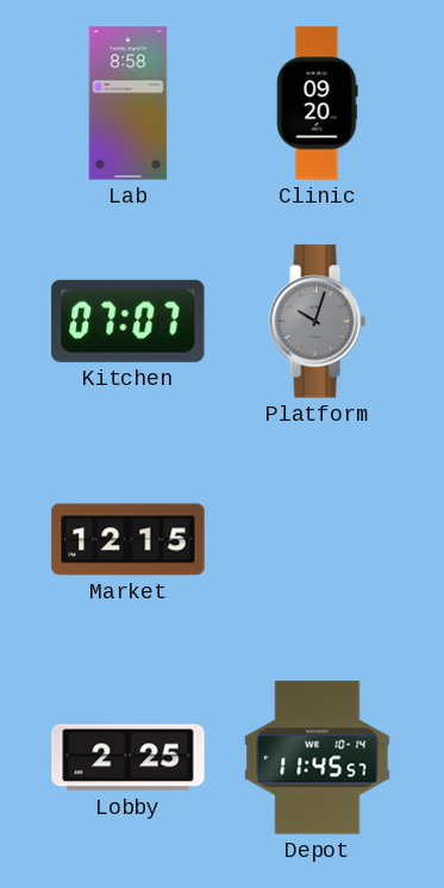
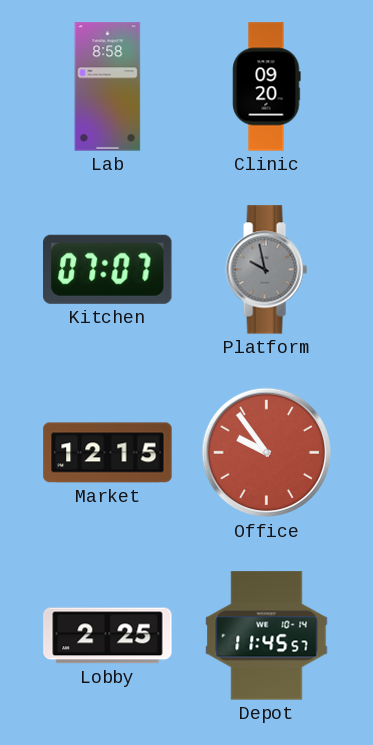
Platform: 10:03 -> 9:58
Office: none -> 9:54
